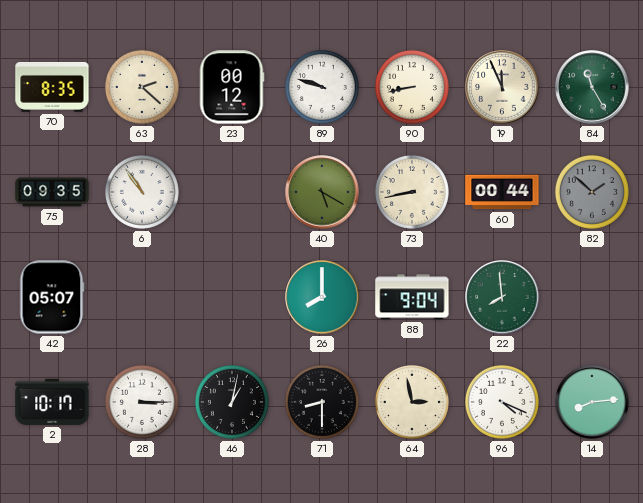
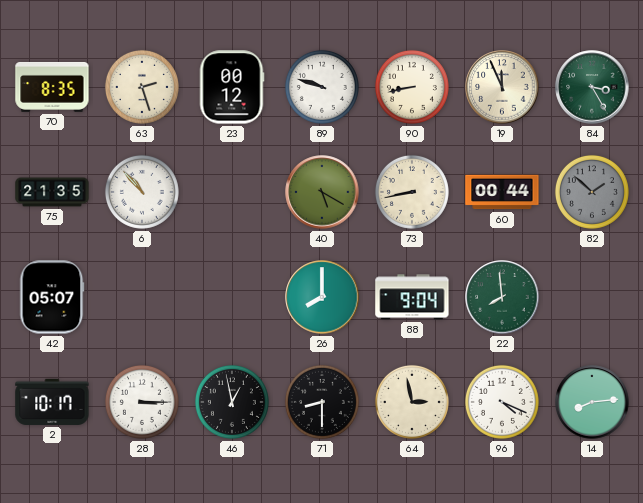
63: 2:22 -> 2:27
84: 11:25 -> 3:25
75: 09:35 -> 21:35
6: 10:54 -> 10:53
46: 1:02 -> 12:58
